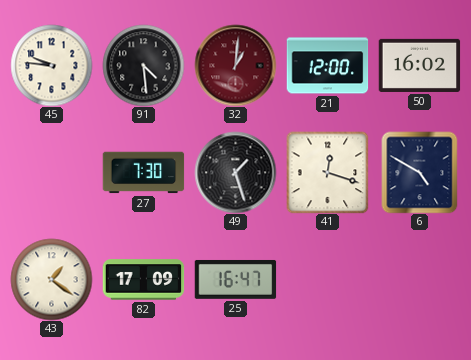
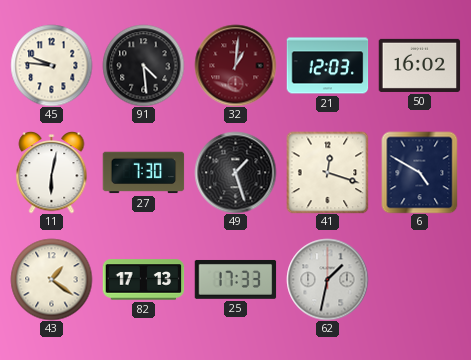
21: 12:00 -> 12:03
11: none -> 6:02
82: 17:09 -> 17:13
25: 16:47 -> 17:33
62: none -> 1:32
